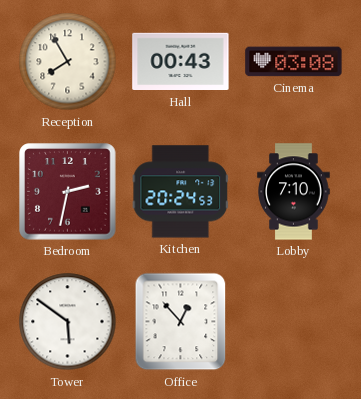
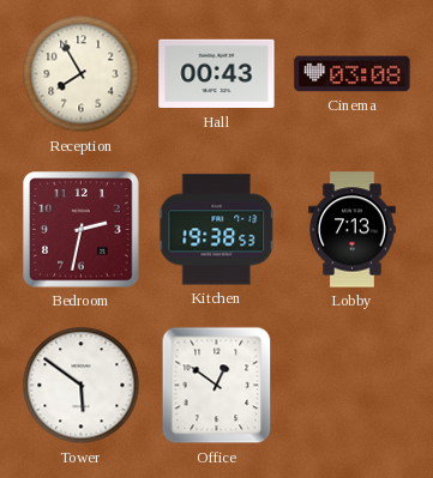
Kitchen: 20:24 -> 19:38
Lobby: 7:10 -> 7:13
Office: 12:53 -> 12:51
